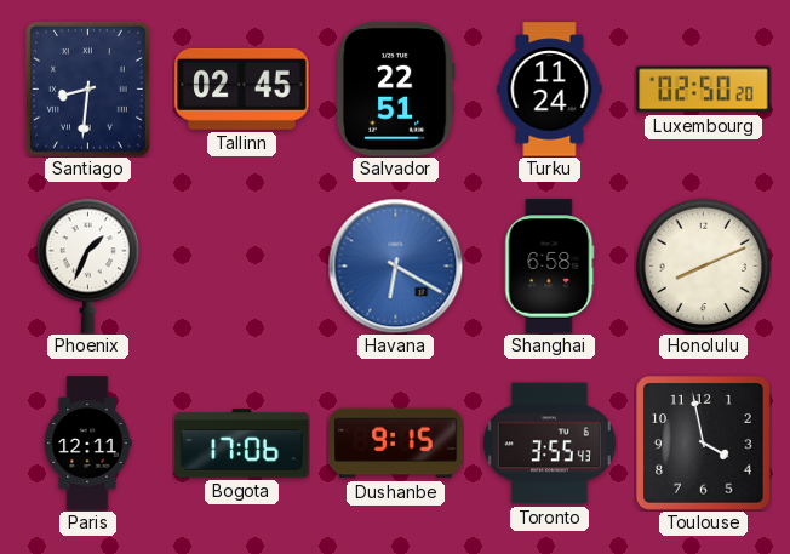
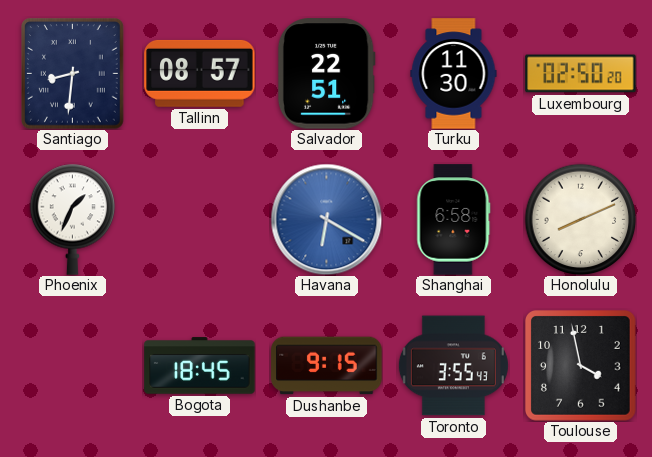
Tallinn: 02:45 -> 08:57
Turku: 11:24 -> 11:30
Paris: 12:11 -> none
Bogota: 17:06 -> 18:45
